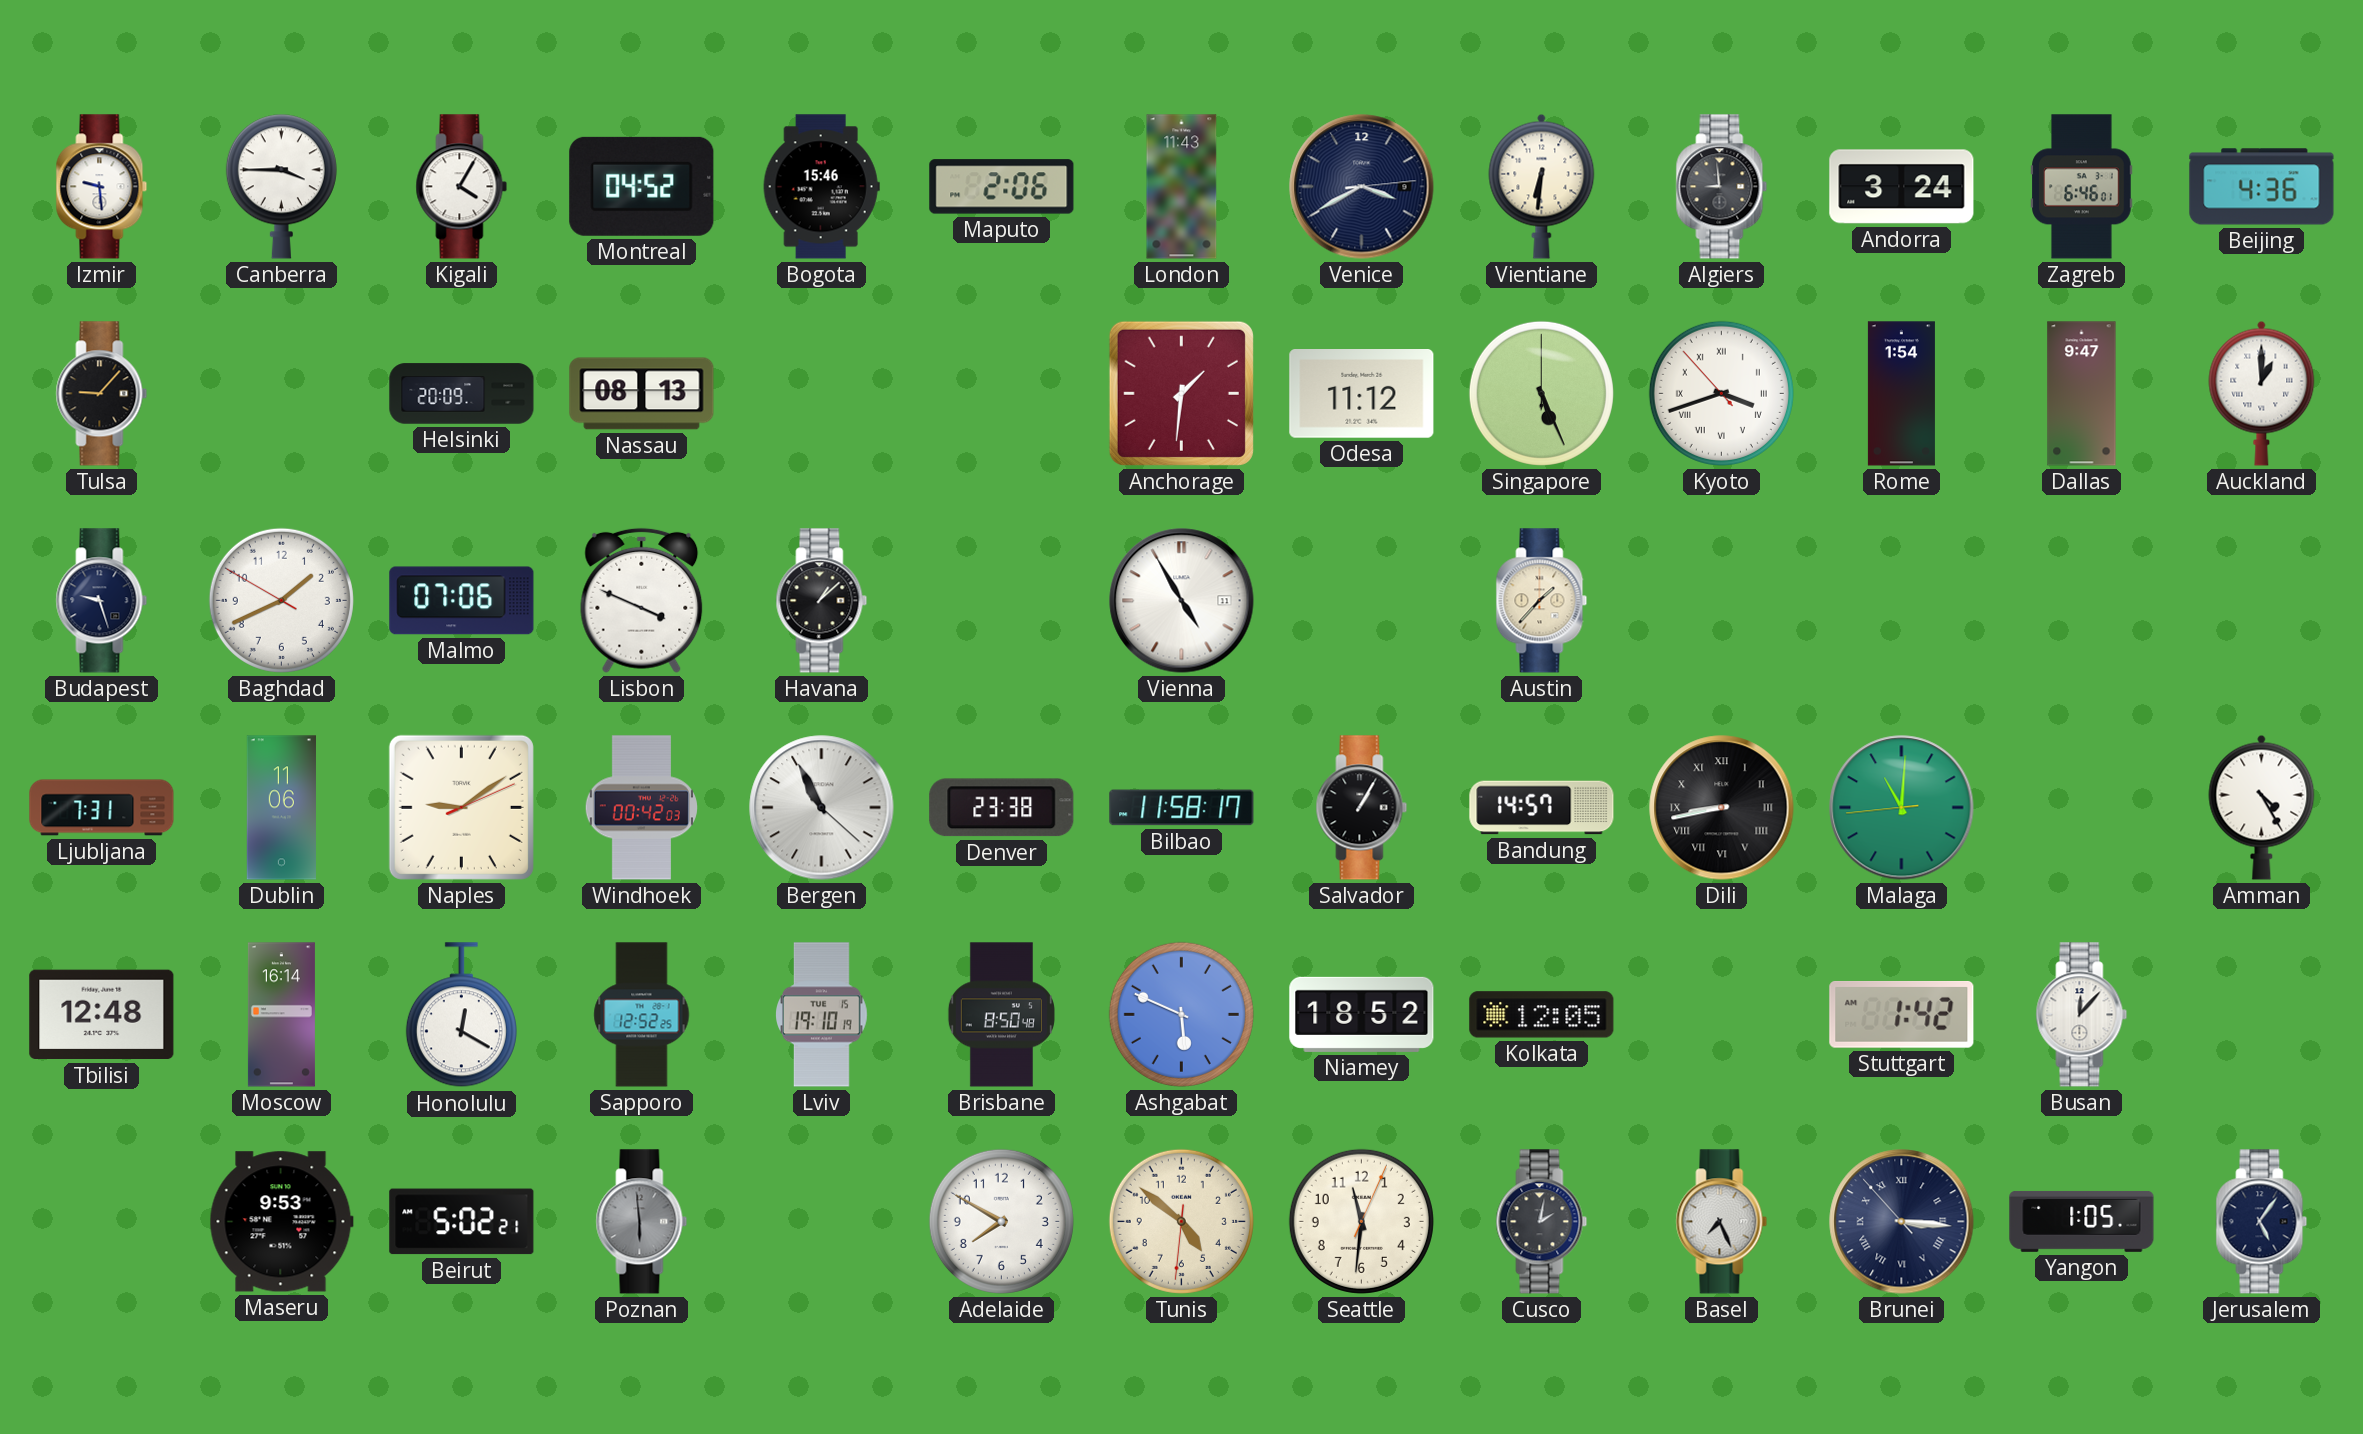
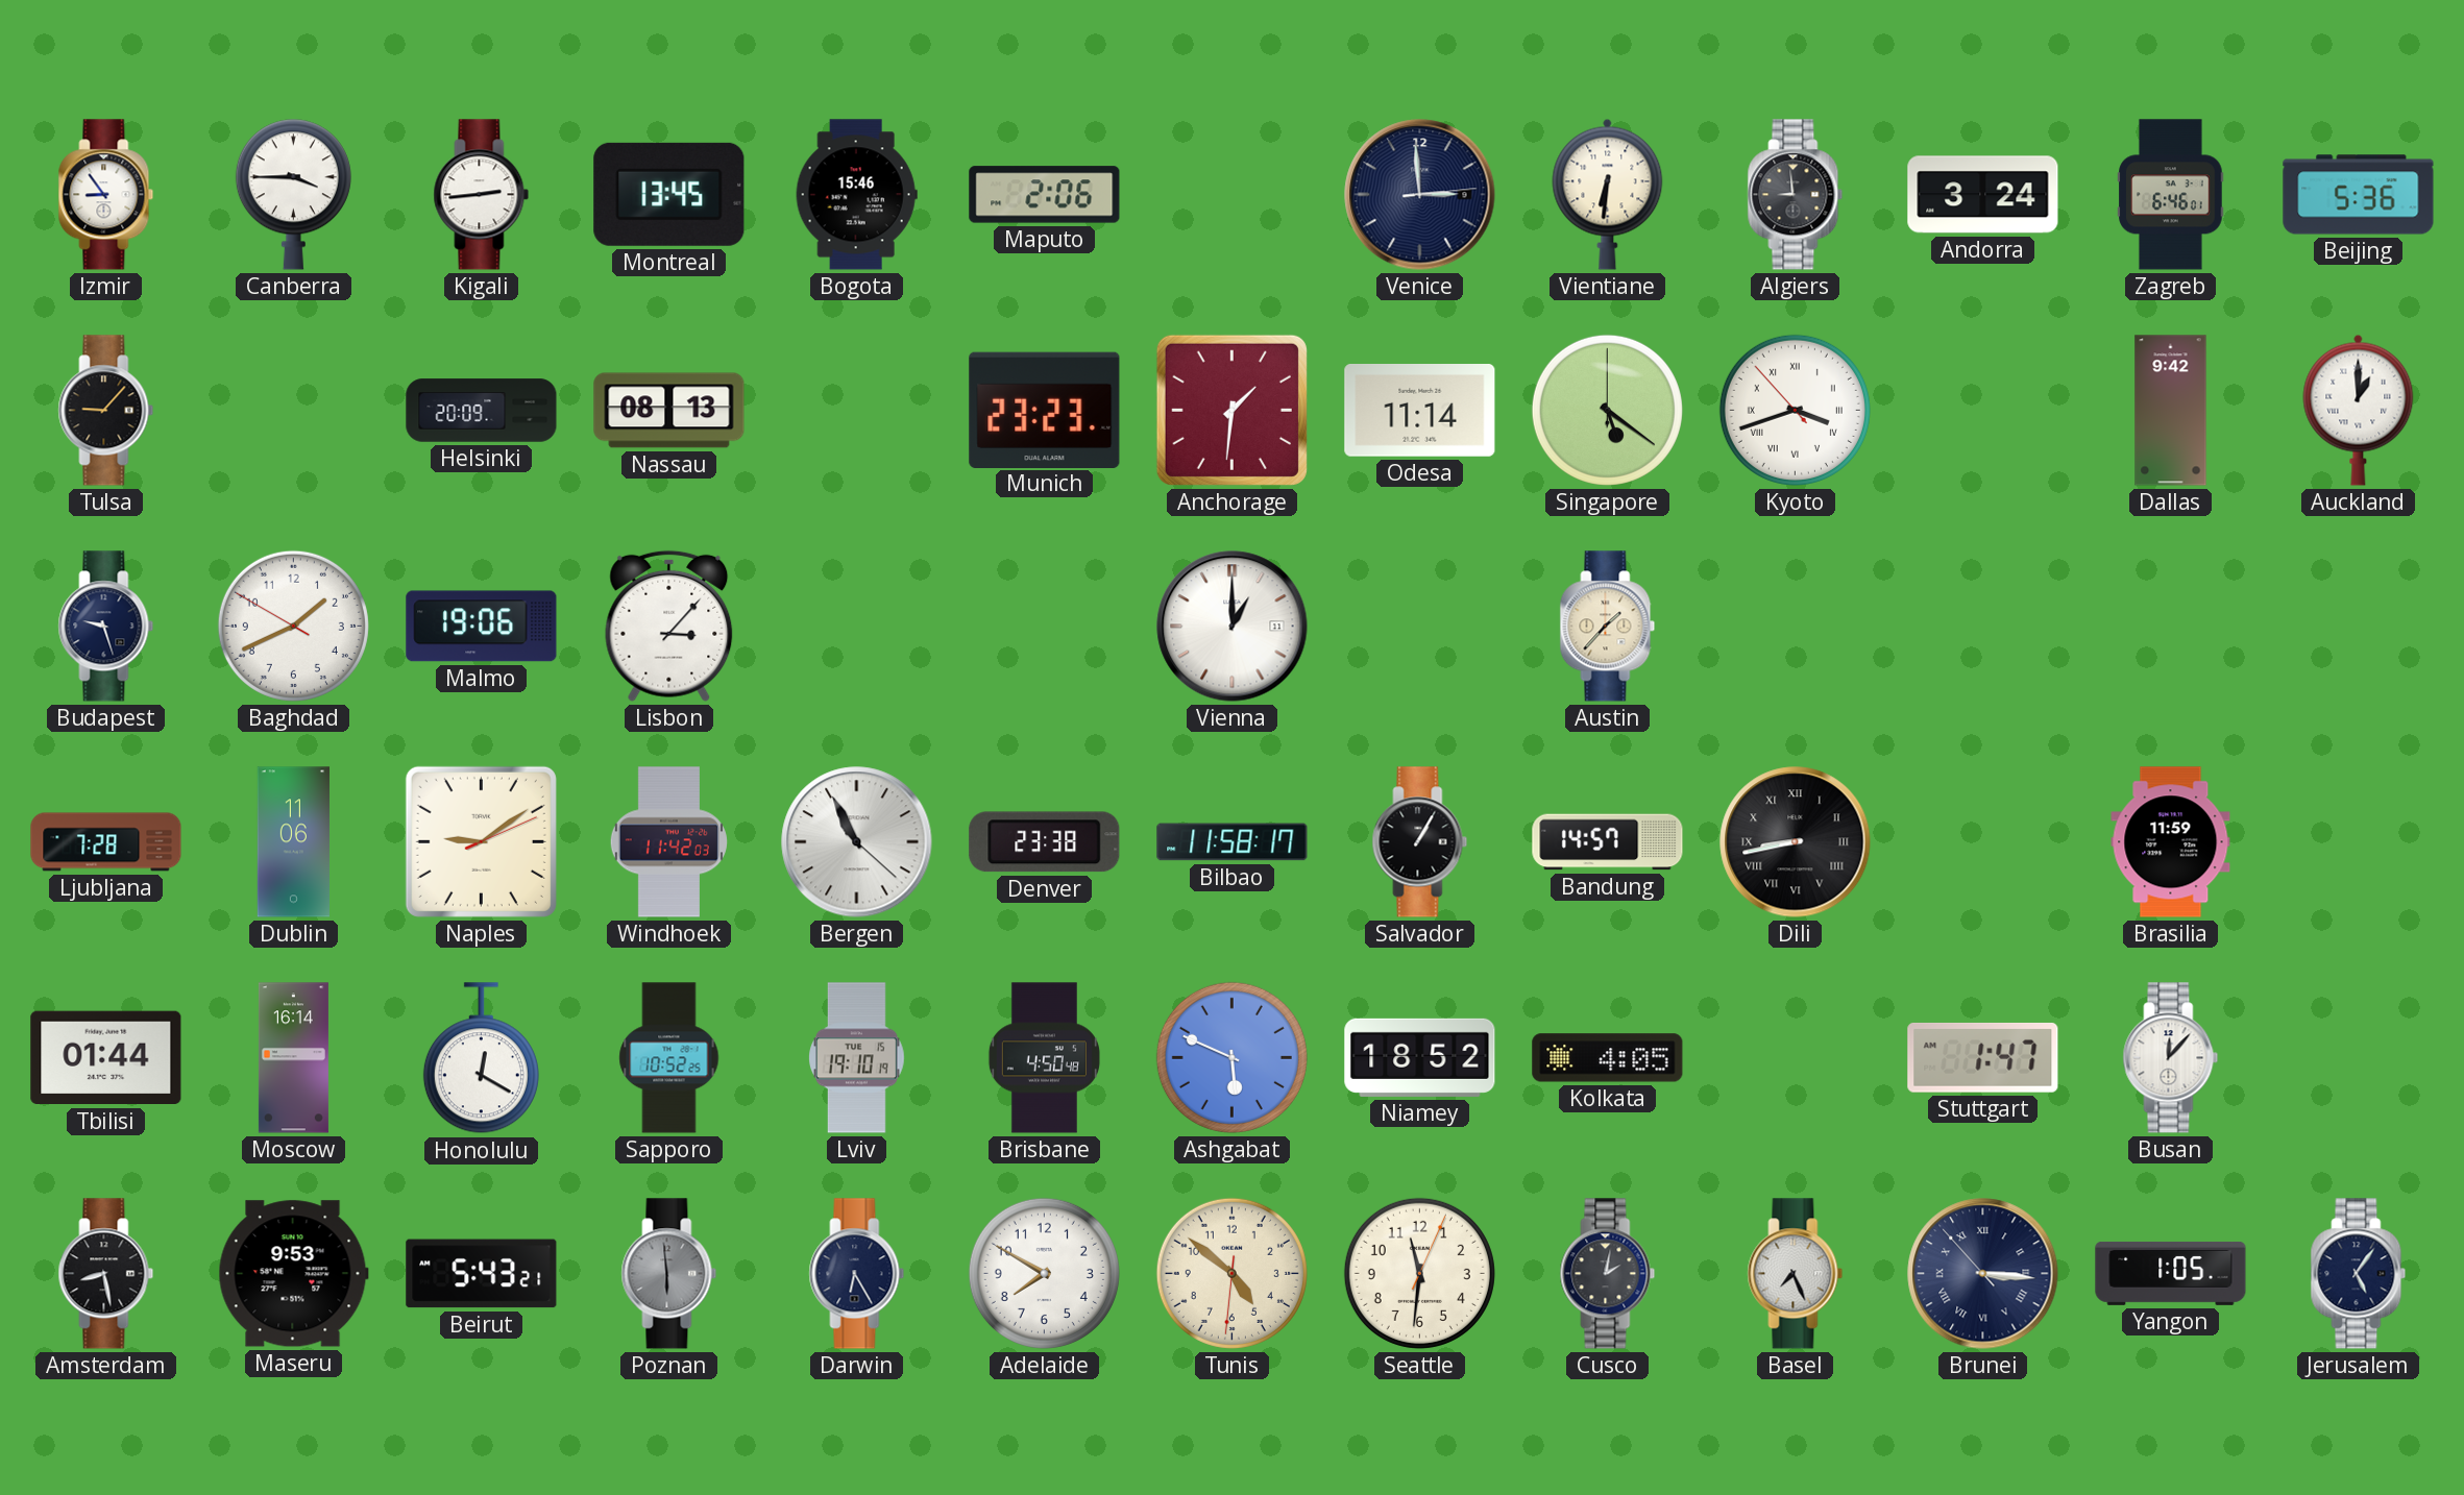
Izmir: 9:29 -> 8:54
Kigali: 4:05 -> 2:44
Montreal: 04:52 -> 13:45
London: 11:43 -> none
Venice: 3:40 -> 2:59
Beijing: 4:36 -> 5:36
Munich: none -> 23:23
Odesa: 11:12 -> 11:14
Singapore: 5:26 -> 5:21
Rome: 1:54 -> none
Dallas: 9:47 -> 9:42
Malmo: 07:06 -> 19:06
Lisbon: 3:49 -> 3:07
Havana: 1:08 -> none
Vienna: 4:55 -> 1:00
Ljubljana: 7:31 -> 7:28
Windhoek: 00:42 -> 11:42
Malaga: 11:00 -> none
Brasilia: none -> 11:59
Amman: 4:25 -> none
Tbilisi: 12:48 -> 01:44
Sapporo: 12:52 -> 10:52
Brisbane: 8:50 -> 4:50
Kolkata: 12:05 -> 4:05
Stuttgart: 1:42 -> 1:47
Amsterdam: none -> 8:28
Beirut: 5:02 -> 5:43
Darwin: none -> 6:25
